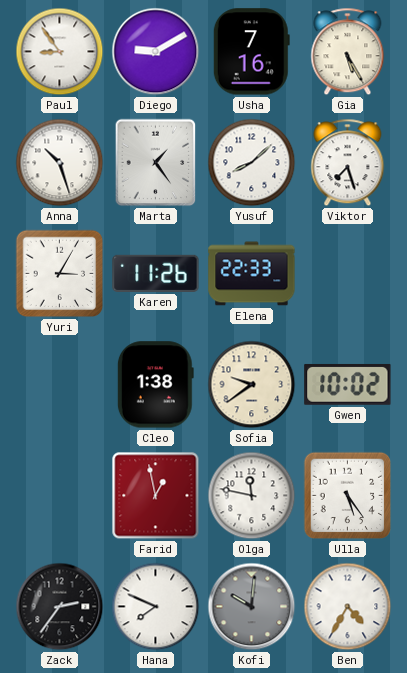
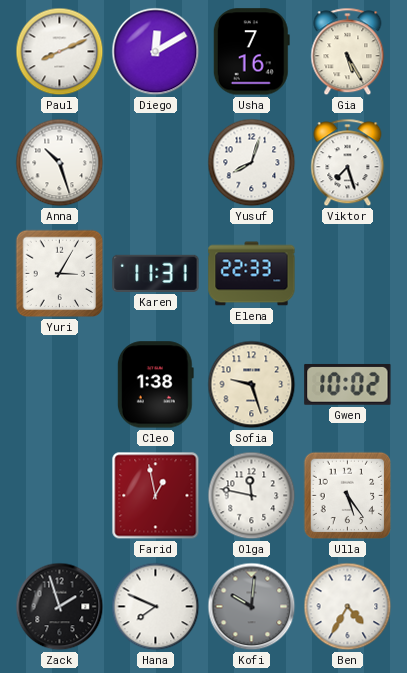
Paul: 8:54 -> 8:11
Diego: 9:10 -> 12:10
Marta: 1:24 -> none
Yusuf: 8:08 -> 8:03
Karen: 11:26 -> 11:31
Sofia: 9:39 -> 9:27
Zack: 2:36 -> 1:57
